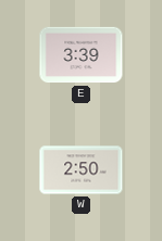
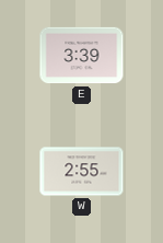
W: 2:50 -> 2:55
